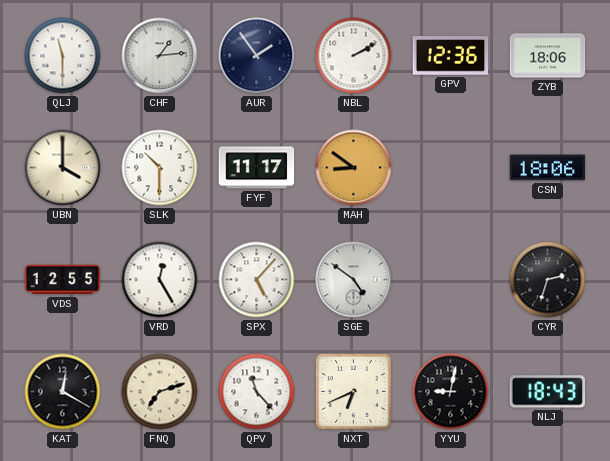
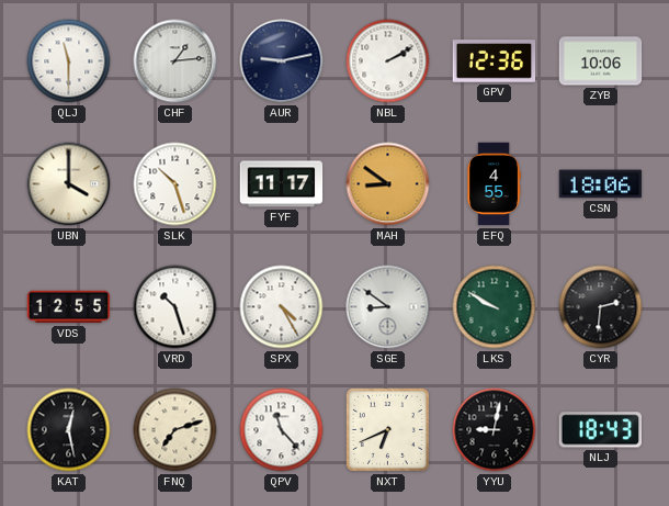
AUR: 1:54 -> 9:13
ZYB: 18:06 -> 10:06
SLK: 10:30 -> 10:27
EFQ: none -> 4:55
VRD: 12:25 -> 10:27
SPX: 5:07 -> 4:25
SGE: 4:51 -> 8:51
LKS: none -> 9:50
CYR: 2:33 -> 2:31
KAT: 12:20 -> 12:28
